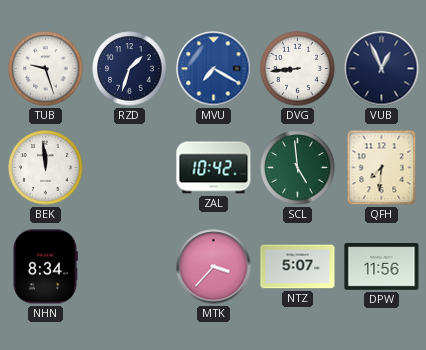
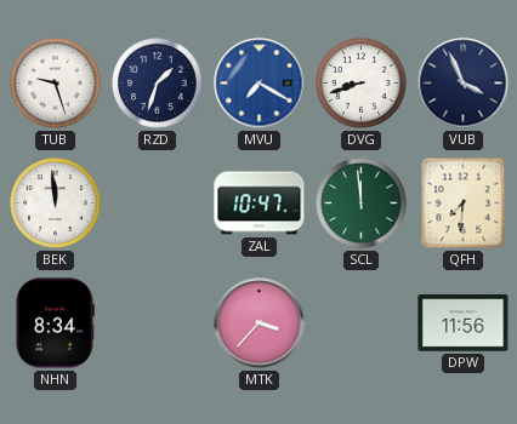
DVG: 8:44 -> 8:42
VUB: 12:56 -> 3:56
ZAL: 10:42 -> 10:47
SCL: 4:59 -> 11:59
NTZ: 5:07 -> none
